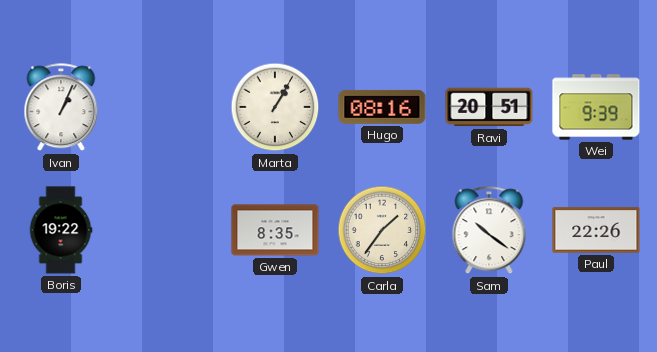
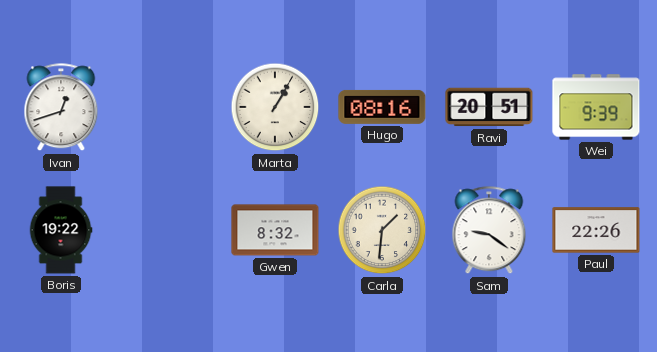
Ivan: 1:04 -> 12:42
Gwen: 8:35 -> 8:32
Carla: 1:36 -> 1:31
Sam: 10:21 -> 9:21
